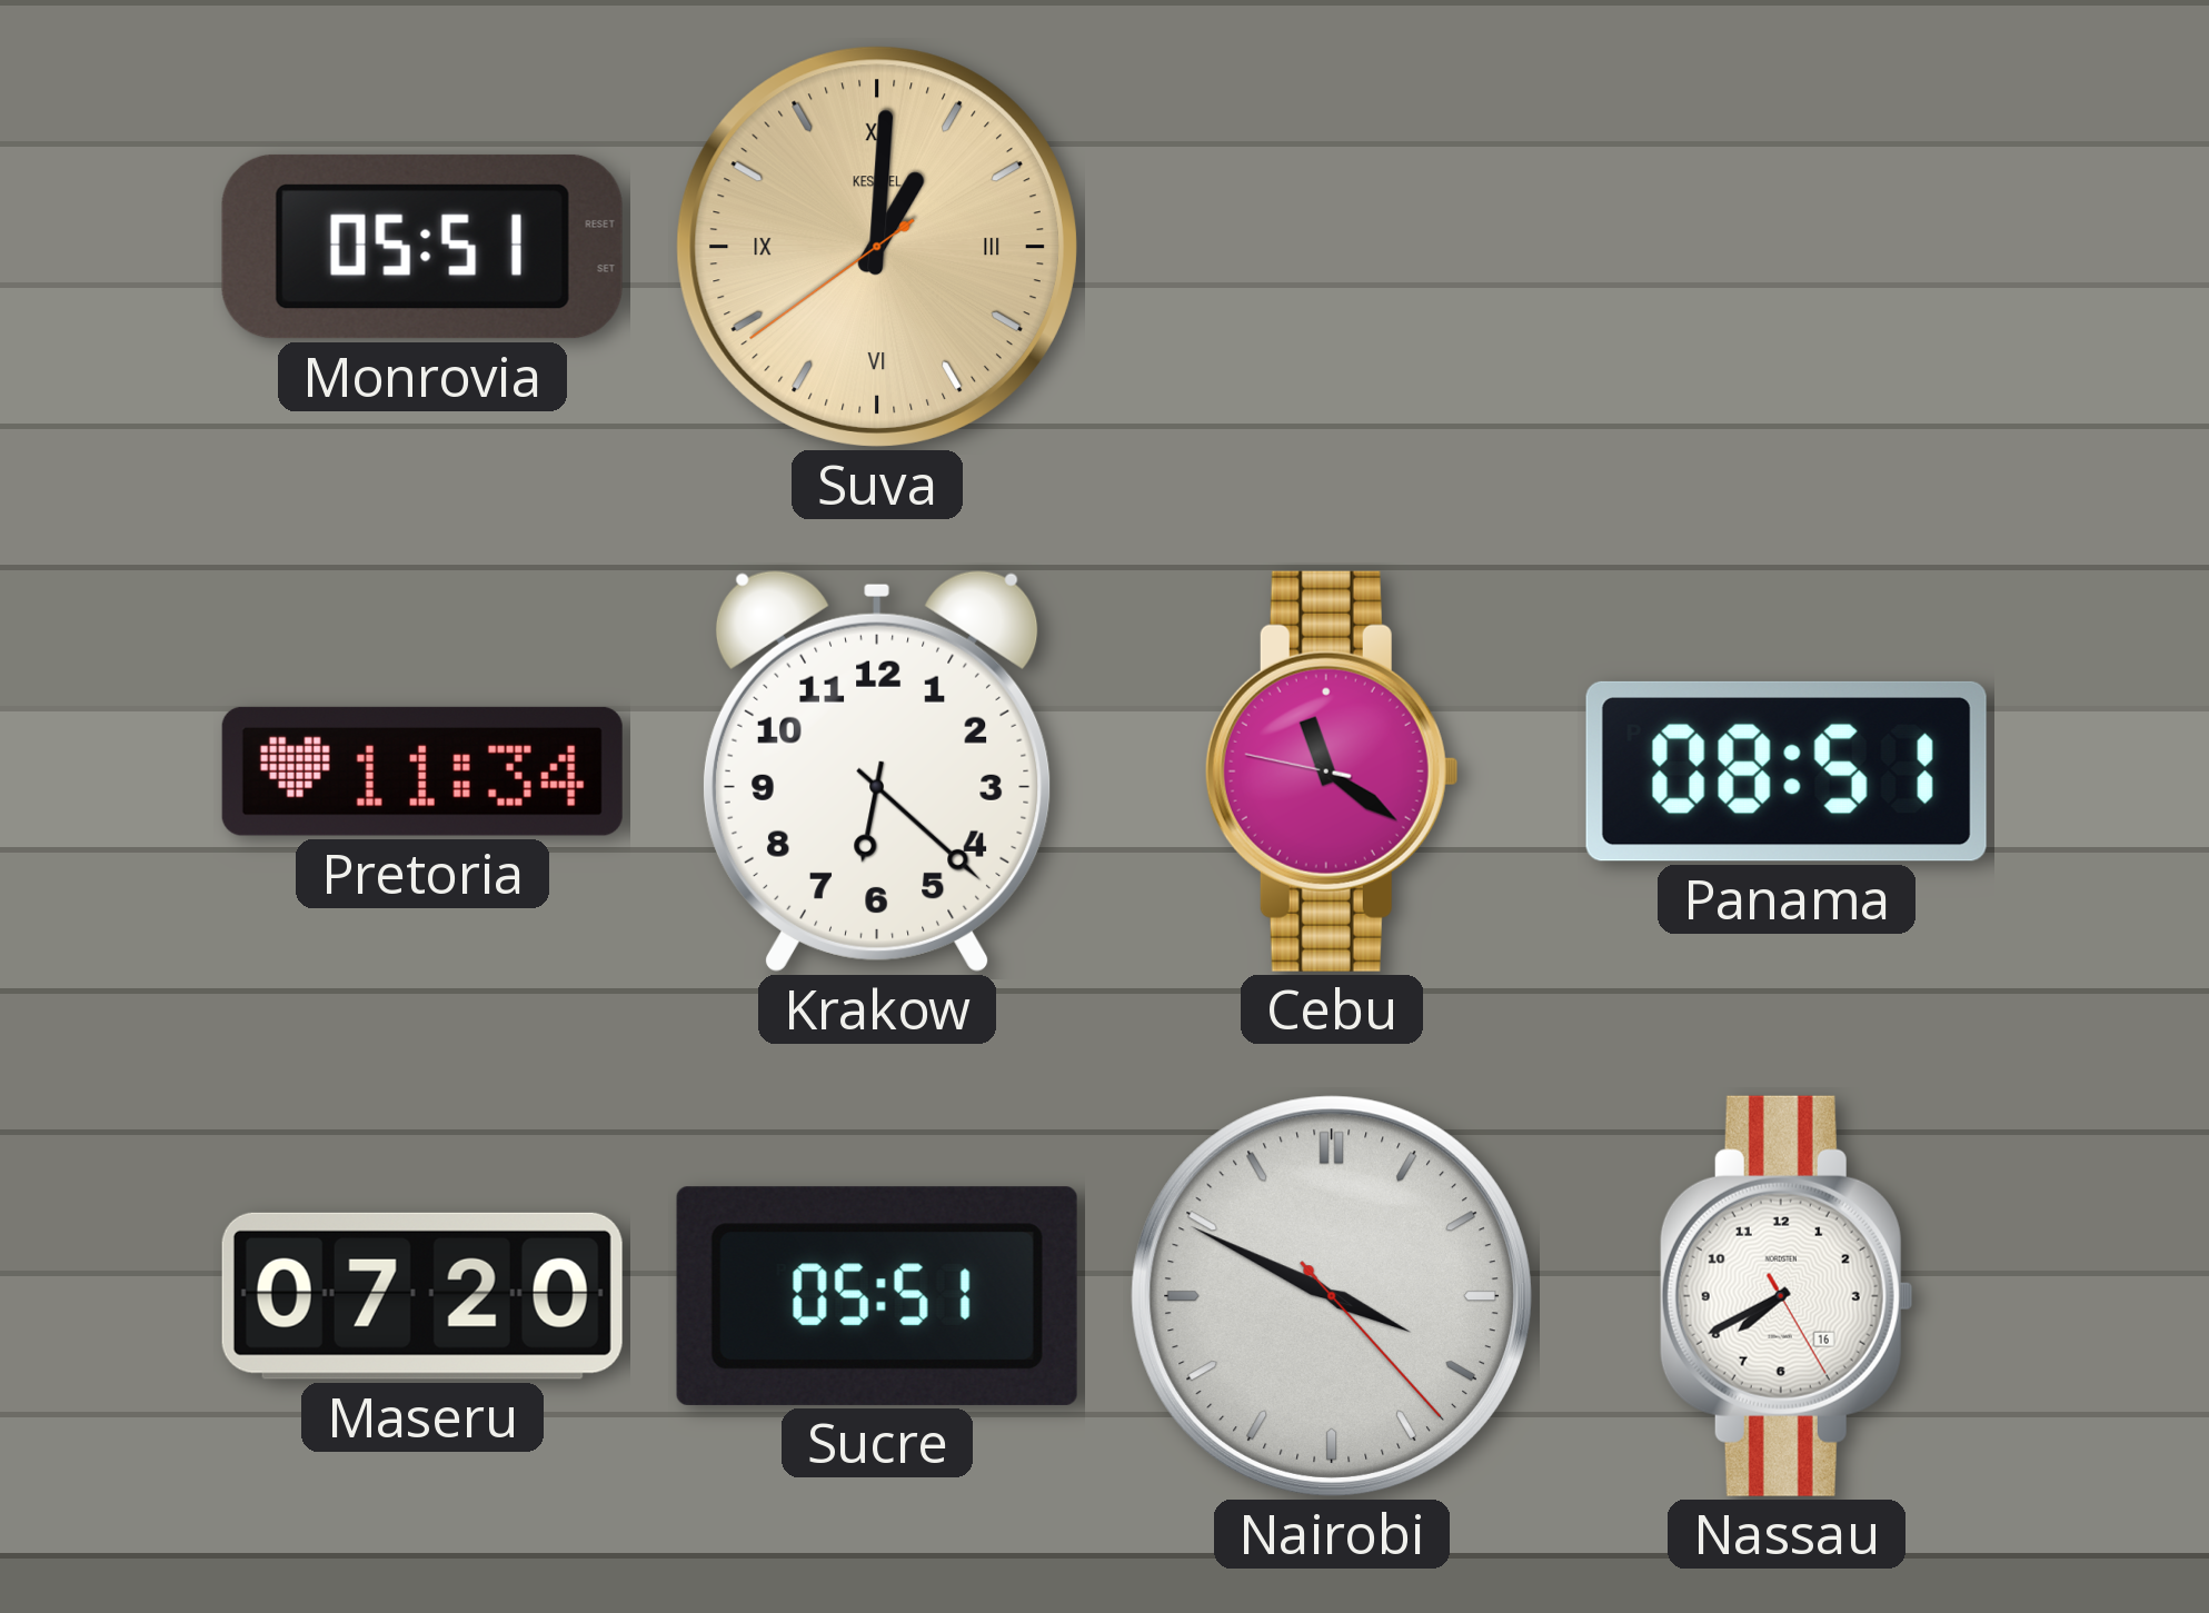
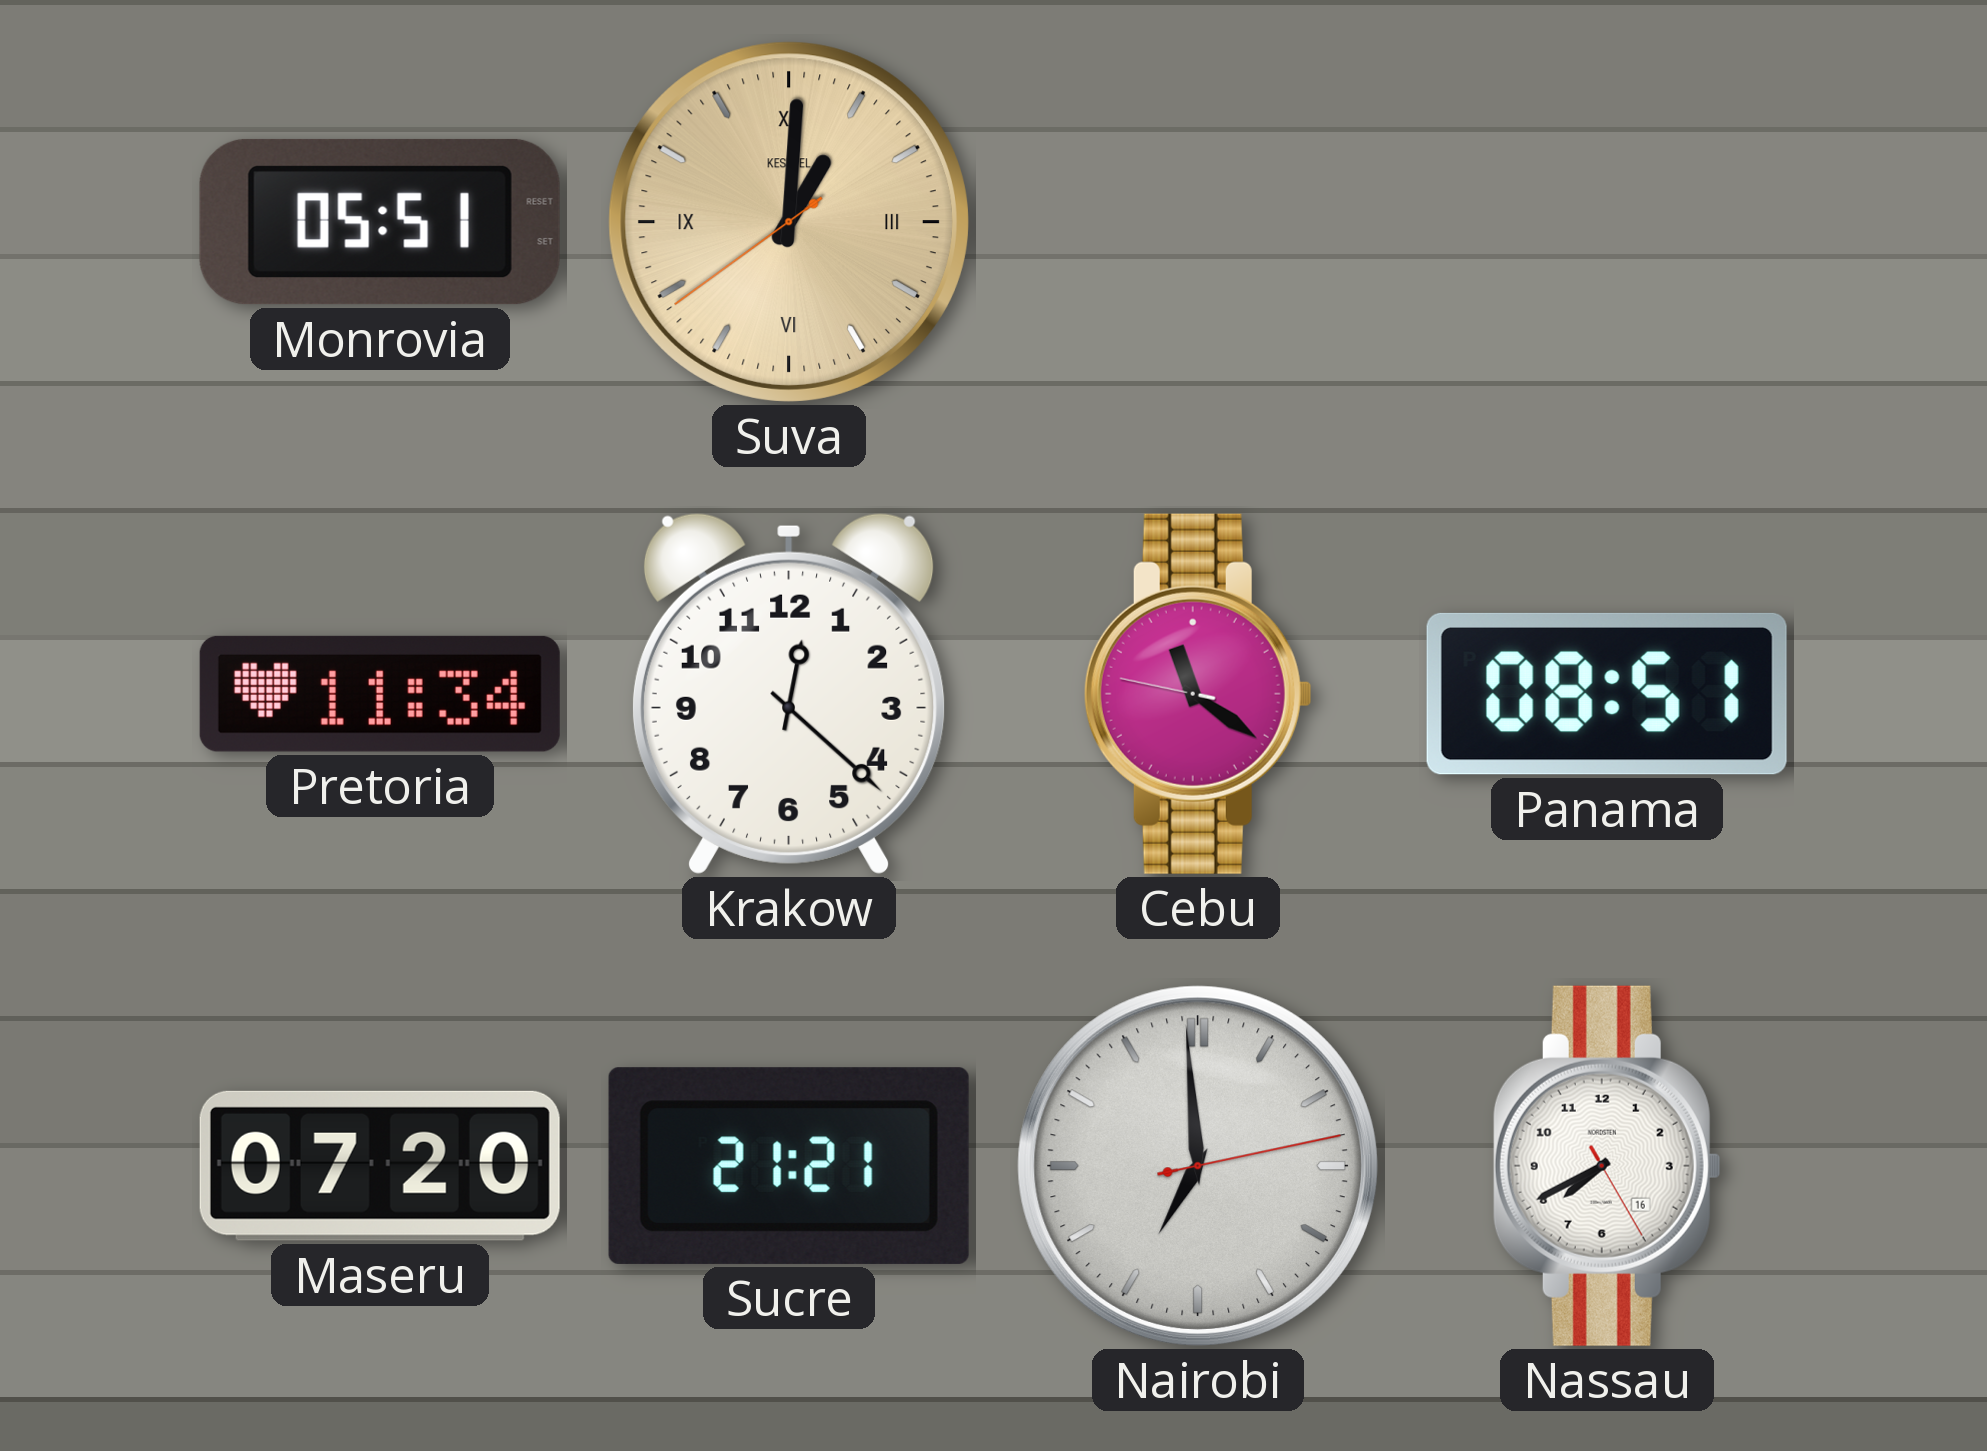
Krakow: 6:22 -> 12:22
Sucre: 05:51 -> 21:21
Nairobi: 3:49 -> 6:59
